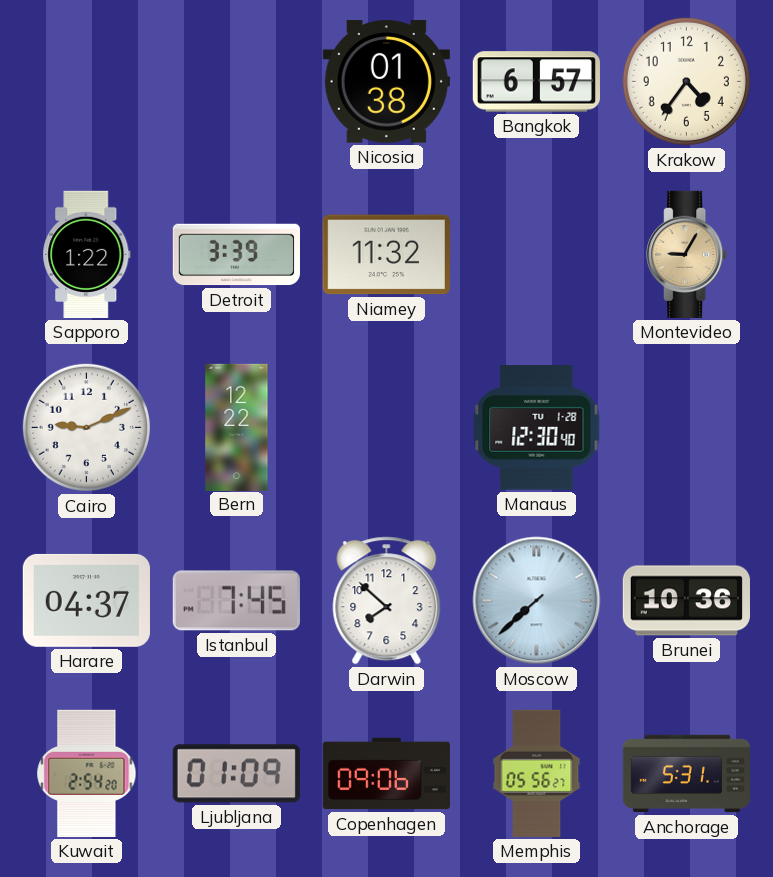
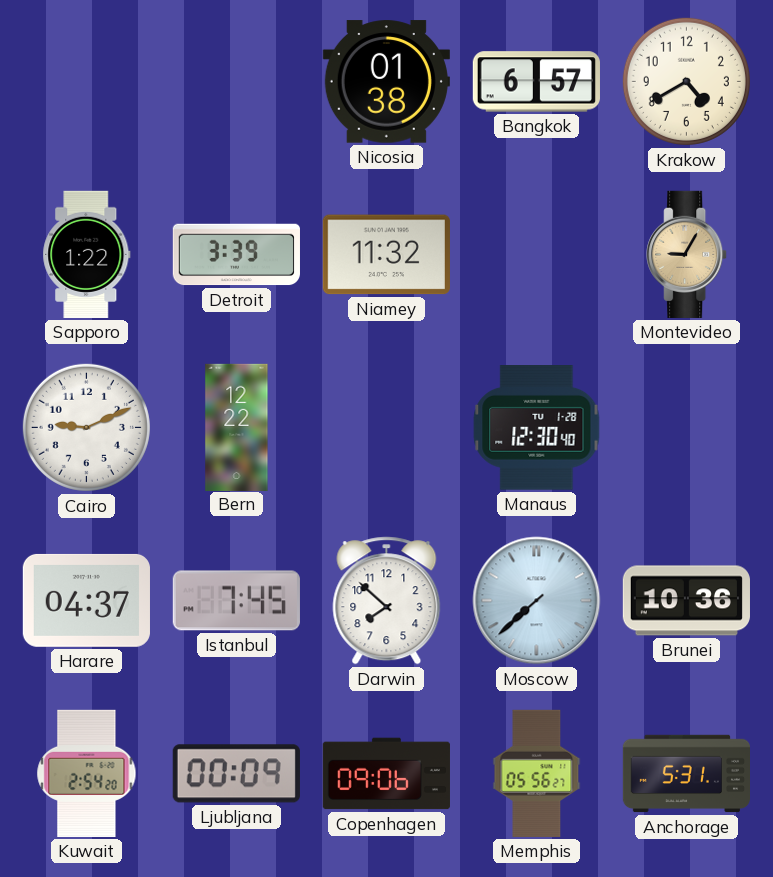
Krakow: 4:36 -> 4:40
Ljubljana: 01:09 -> 00:09
